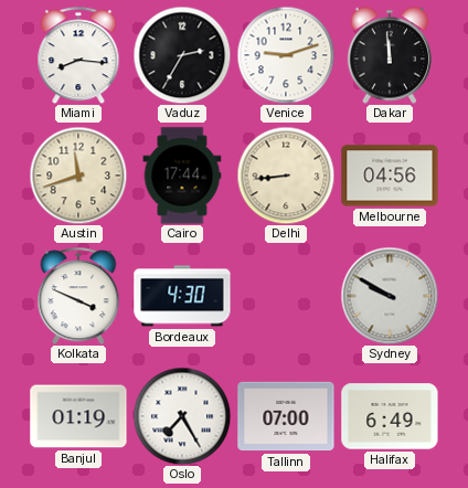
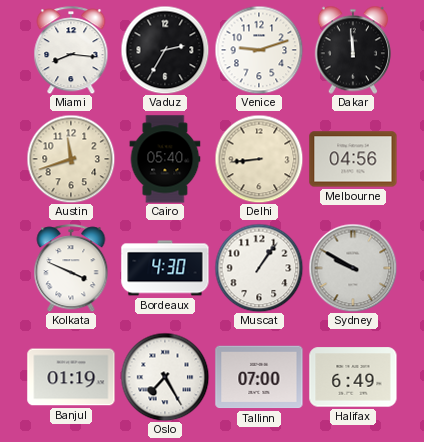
Cairo: 17:44 -> 05:40
Muscat: none -> 1:06
